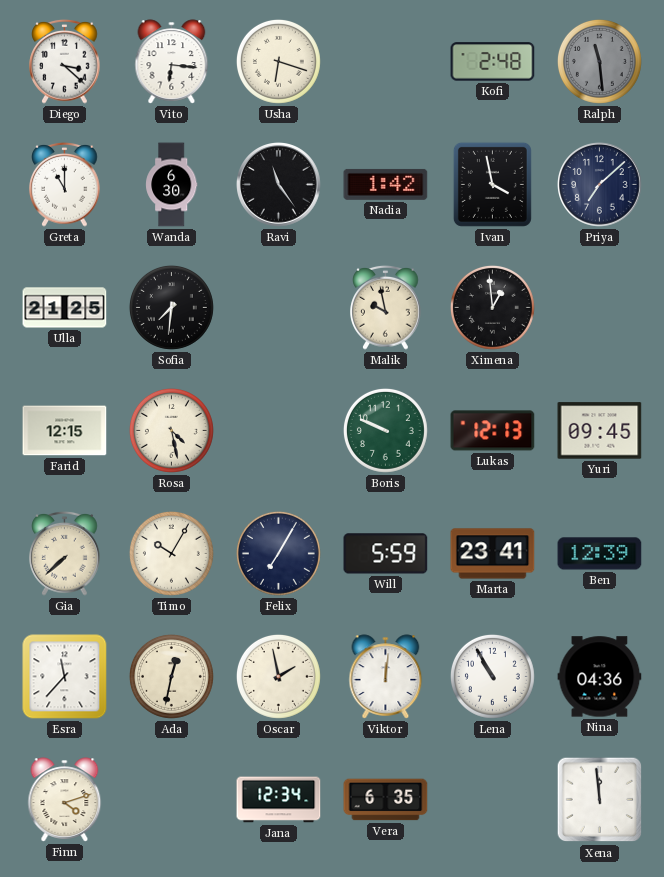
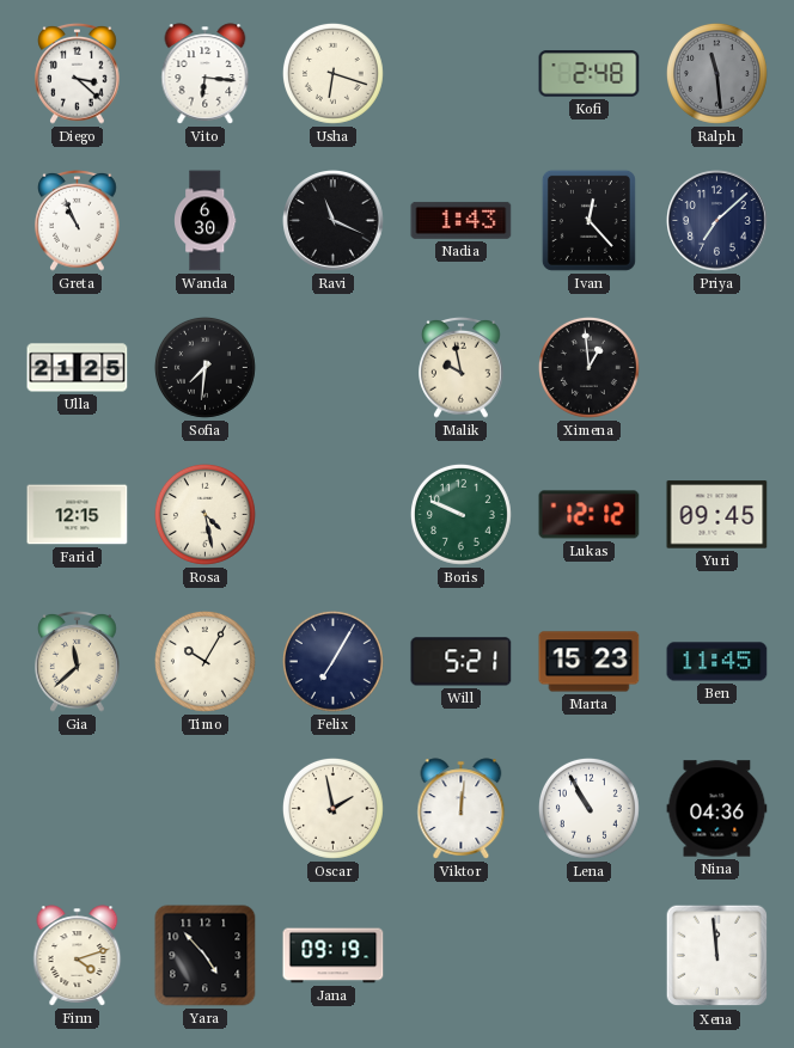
Greta: 11:00 -> 10:56
Ravi: 11:24 -> 11:19
Nadia: 1:42 -> 1:43
Ivan: 3:58 -> 12:23
Lukas: 12:13 -> 12:12
Gia: 7:38 -> 11:38
Will: 5:59 -> 5:21
Marta: 23:41 -> 15:23
Ben: 12:39 -> 11:45
Esra: 11:37 -> none
Ada: 12:32 -> none
Yara: none -> 4:53
Jana: 12:34 -> 09:19
Vera: 6:35 -> none
